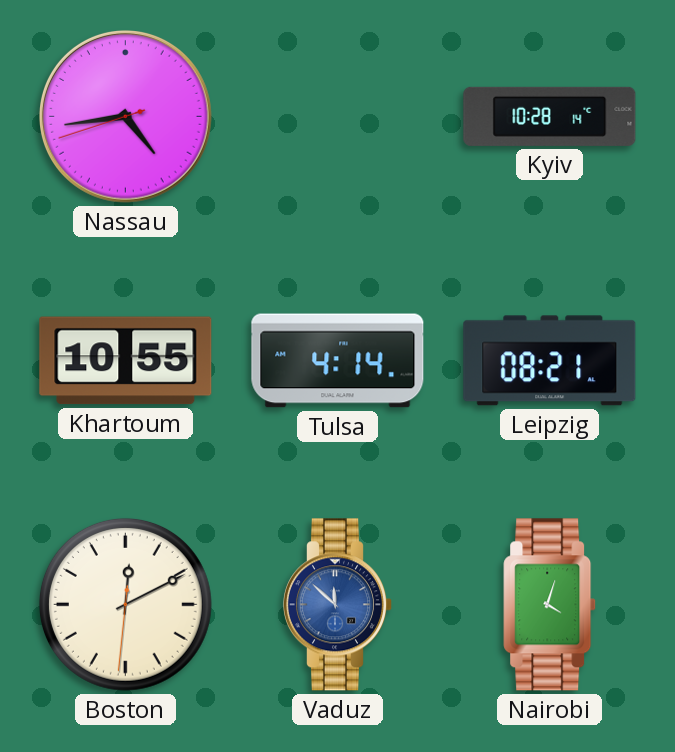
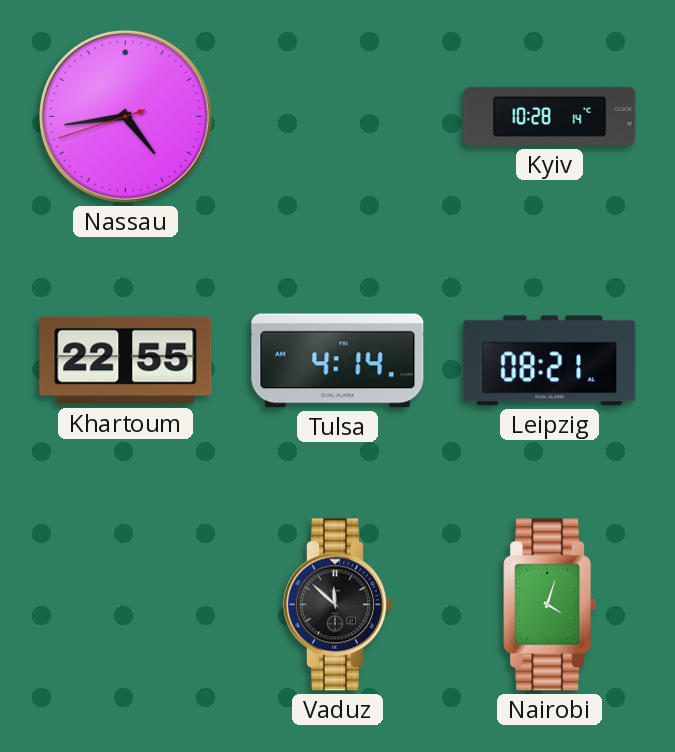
Khartoum: 10:55 -> 22:55
Boston: 12:10 -> none
Vaduz dial: blue -> black
